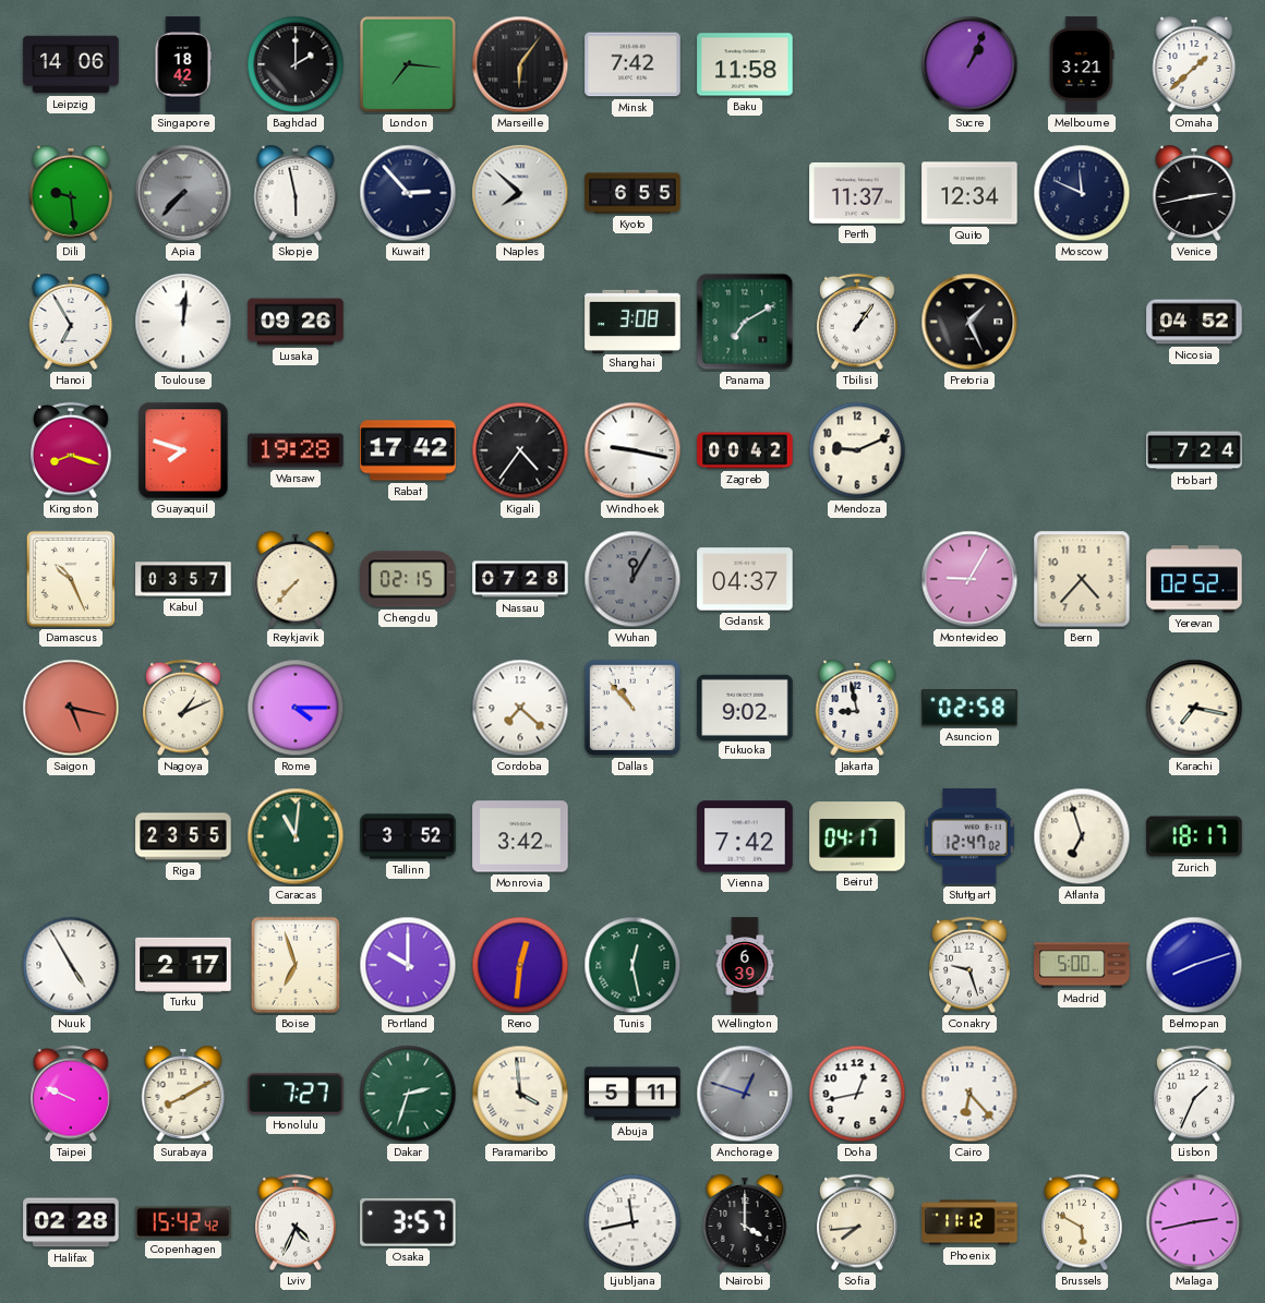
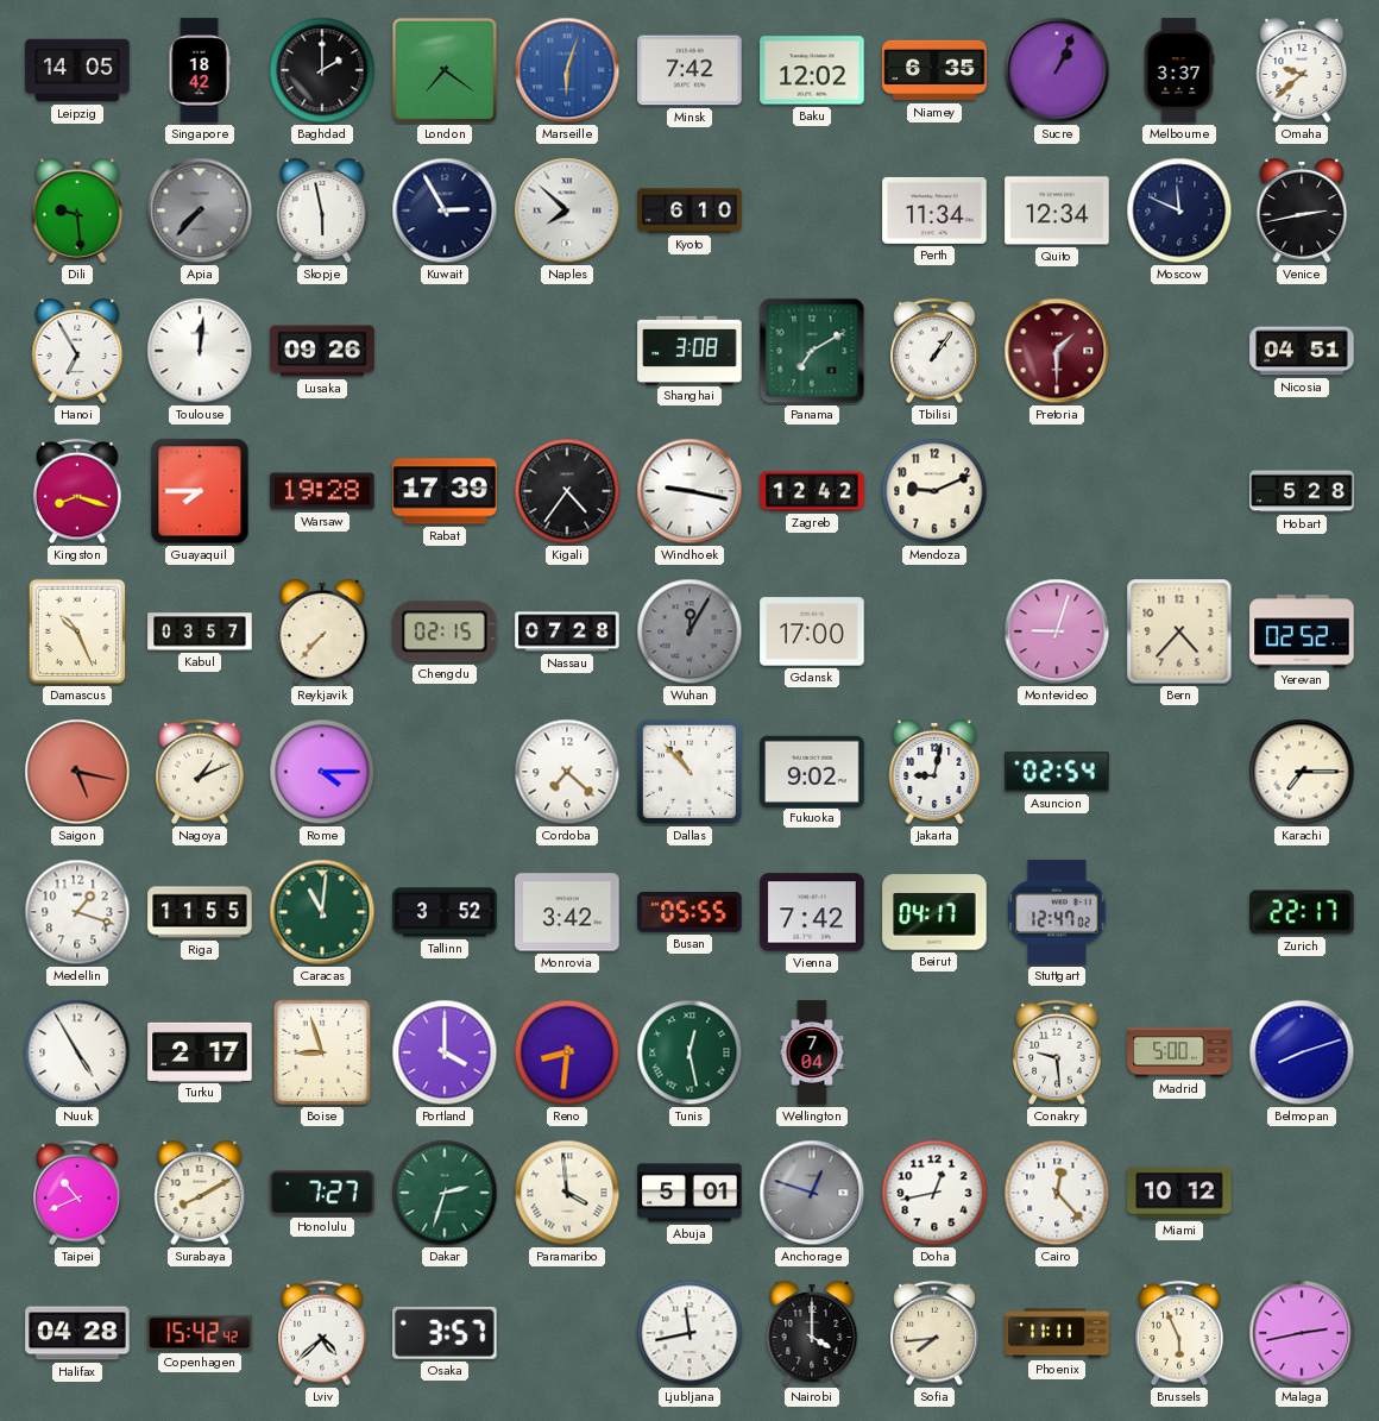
Leipzig: 14:06 -> 14:05
London: 7:16 -> 7:21
Marseille: 6:06 -> 6:03
Marseille dial: black -> blue
Baku: 11:58 -> 12:02
Niamey: none -> 6:35
Melbourne: 3:21 -> 3:37
Omaha: 1:38 -> 9:38
Kuwait: 2:53 -> 2:55
Kyoto: 6:55 -> 6:10
Perth: 11:37 -> 11:34
Pretoria: 1:26 -> 1:30
Pretoria dial: black -> burgundy
Nicosia: 04:52 -> 04:51
Guayaquil: 7:48 -> 7:45
Rabat: 17:42 -> 17:39
Zagreb: 00:42 -> 12:42
Hobart: 7:24 -> 5:28
Gdansk: 04:37 -> 17:00
Montevideo: 9:05 -> 9:03
Jakarta: 8:58 -> 9:02
Asuncion: 02:58 -> 02:54
Karachi: 7:17 -> 7:15
Medellin: none -> 1:18
Riga: 23:55 -> 11:55
Busan: none -> 05:55
Atlanta: 6:57 -> none
Zurich: 18:17 -> 22:17
Boise: 6:57 -> 8:57
Portland: 10:00 -> 4:00
Reno: 12:31 -> 8:31
Wellington: 6:39 -> 7:04
Conakry: 9:27 -> 9:29
Taipei: 9:49 -> 10:41
Abuja: 5:11 -> 5:01
Cairo: 6:23 -> 12:23
Miami: none -> 10:12
Lisbon: 1:34 -> none
Halifax: 02:28 -> 04:28
Lviv: 4:34 -> 4:38
Phoenix: 11:12 -> 11:11
Brussels: 5:50 -> 5:56
